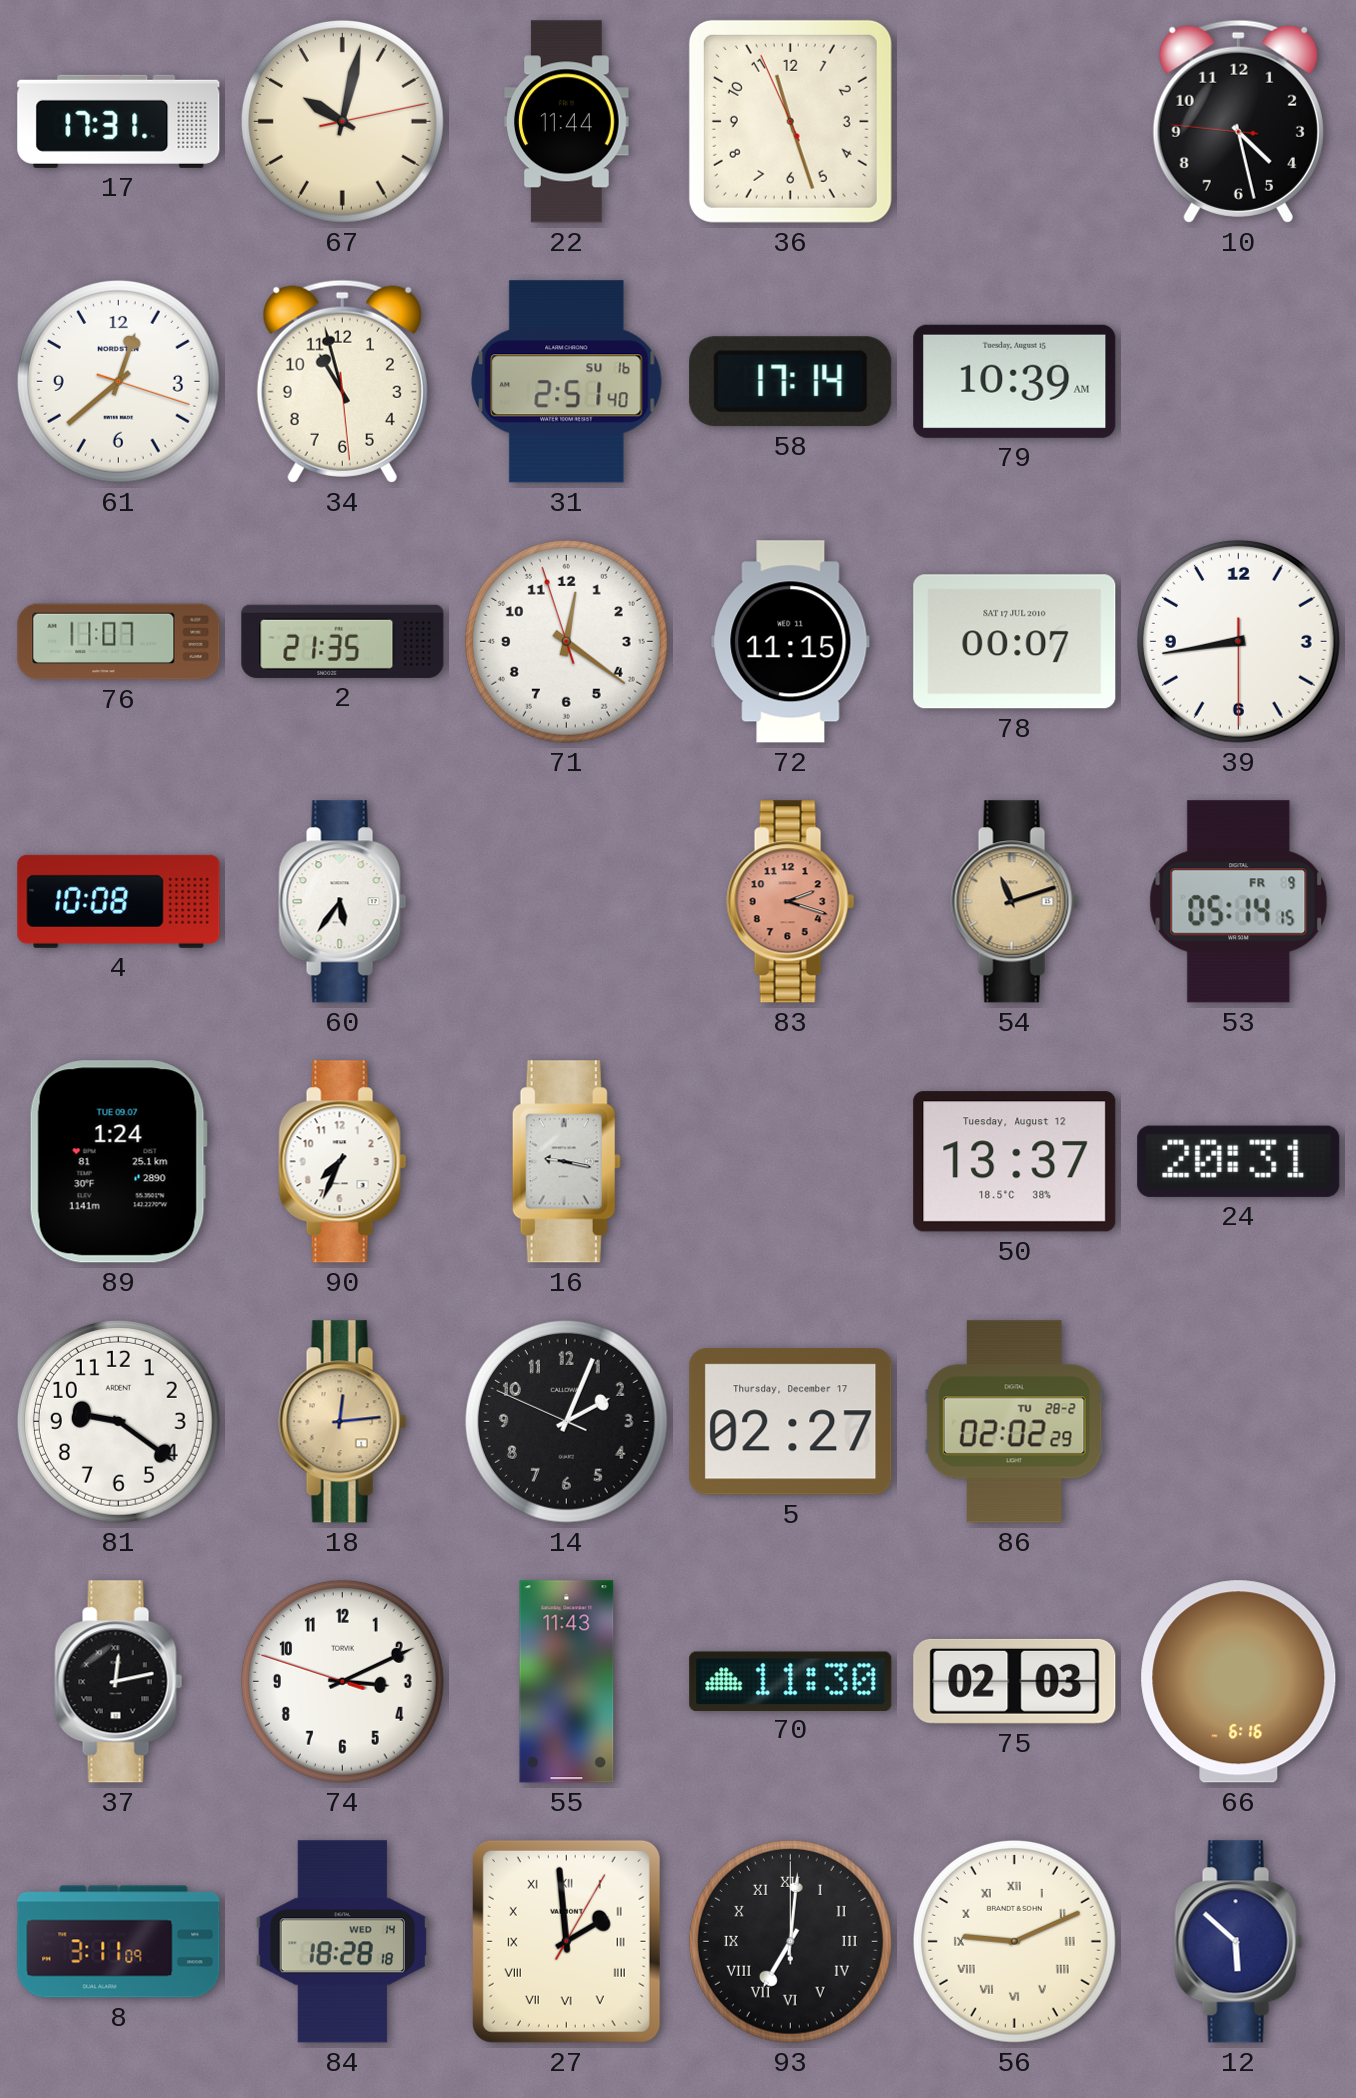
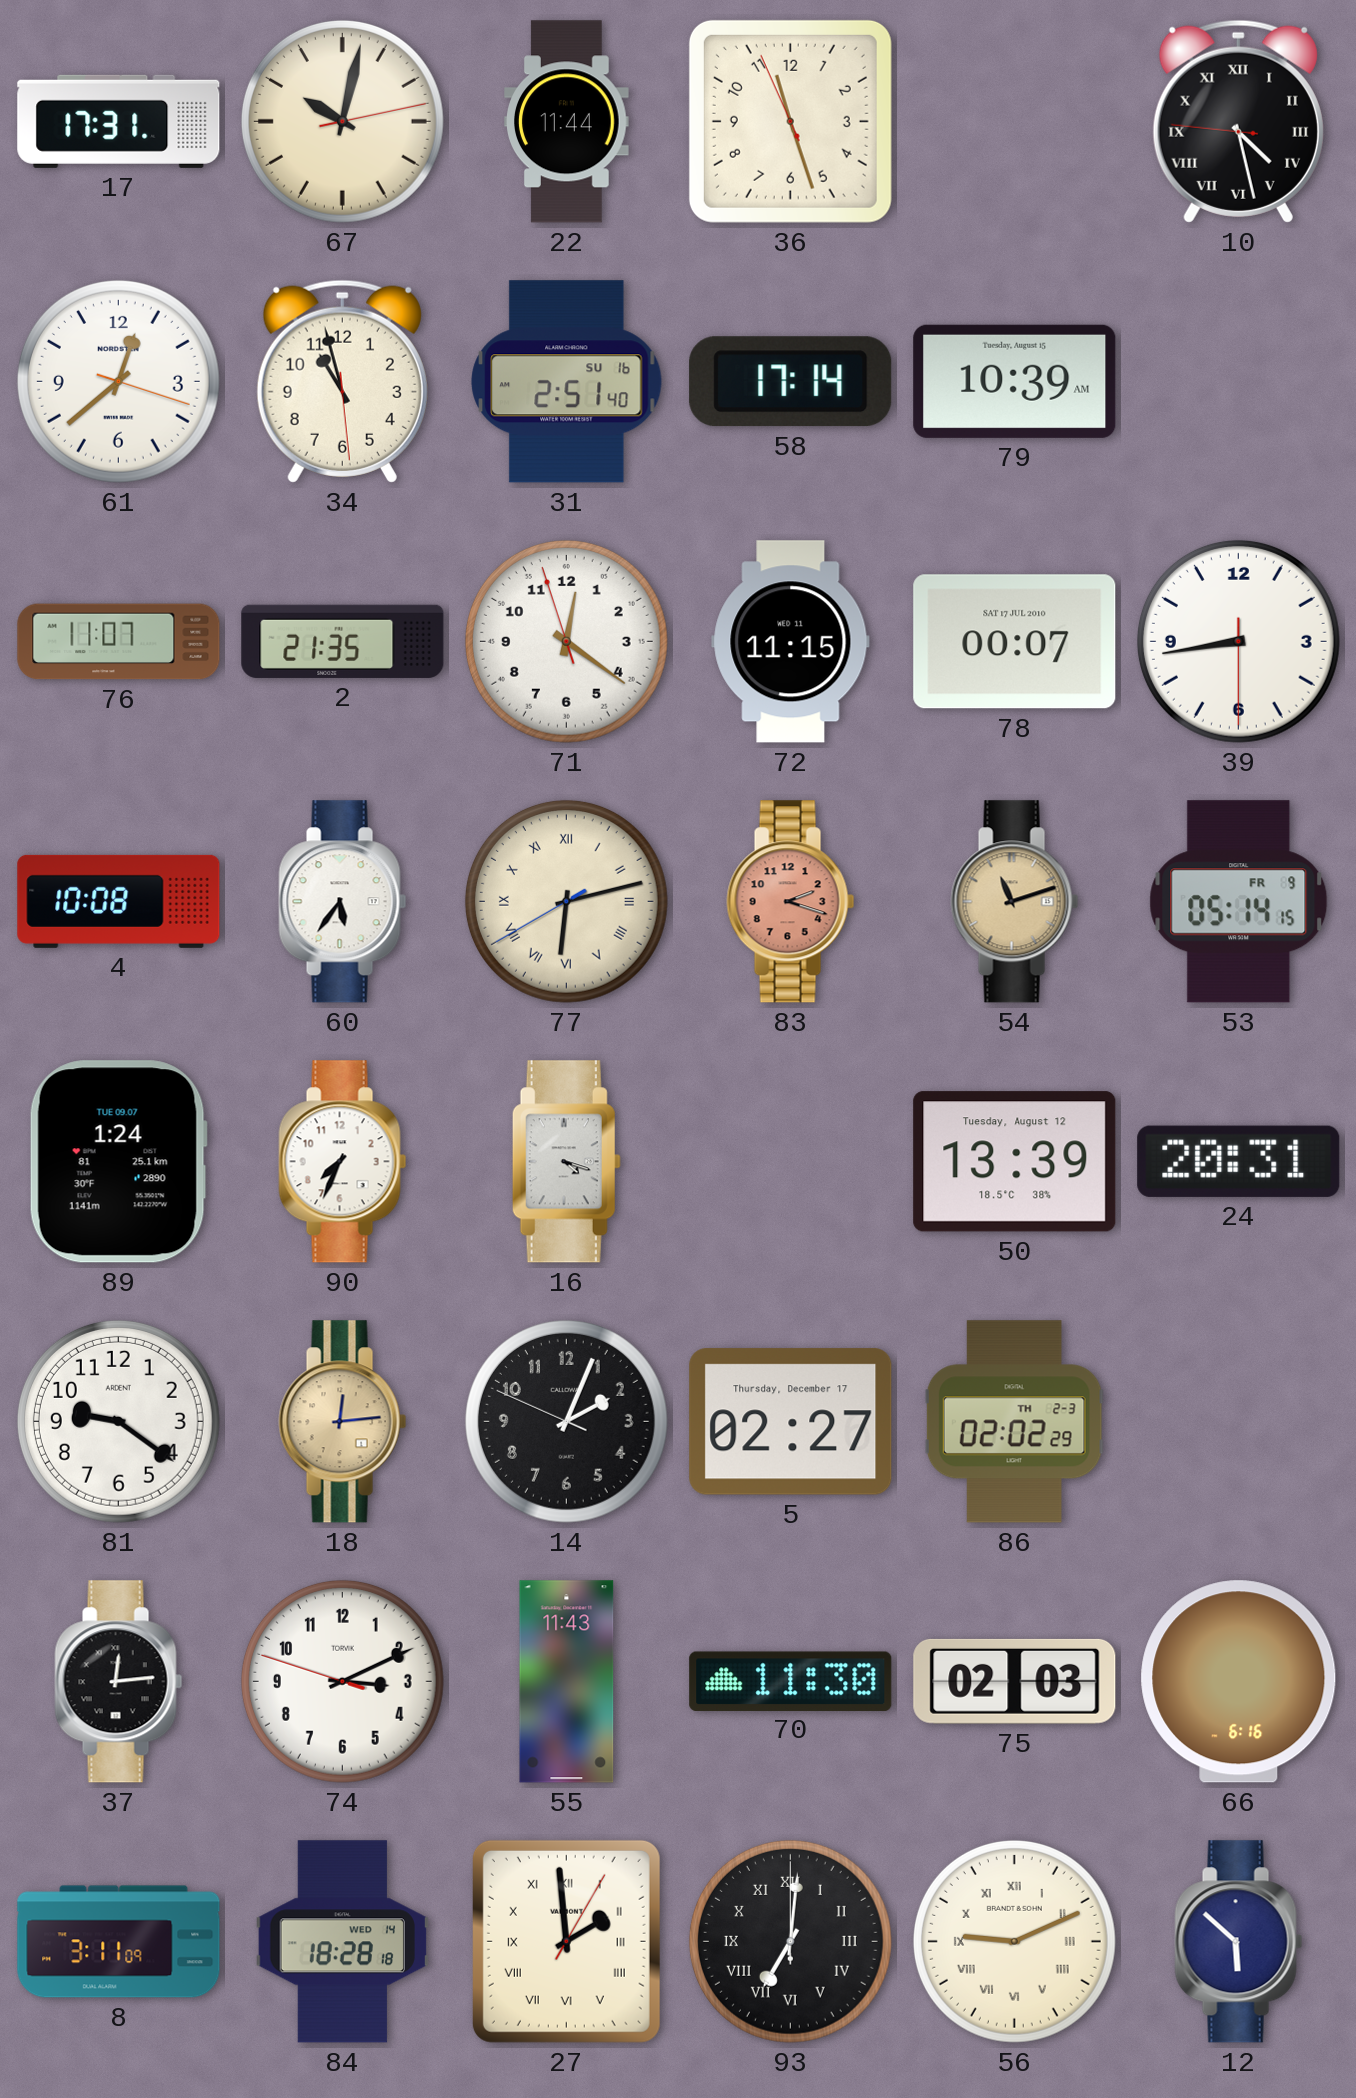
10 numerals: Arabic -> Roman
77: none -> 6:12
16: 9:17 -> 4:18
50: 13:37 -> 13:39
86 date: TU 28-2 -> TH 2-3
37: 12:13 -> 12:14
